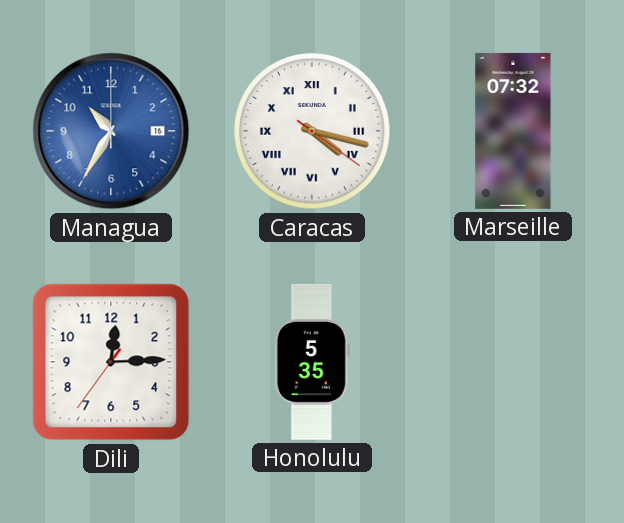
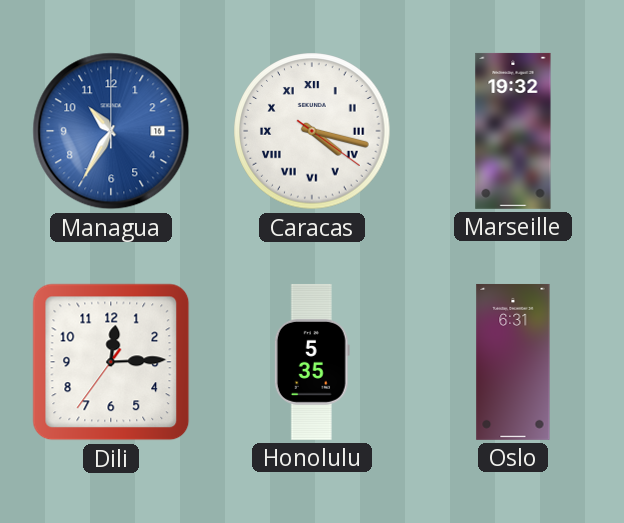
Marseille: 07:32 -> 19:32
Oslo: none -> 6:31
